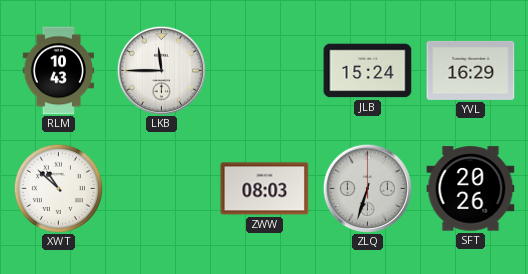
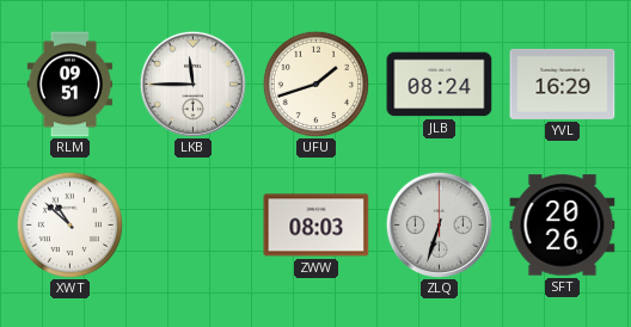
RLM: 10:43 -> 09:51
UFU: none -> 1:42
JLB: 15:24 -> 08:24
